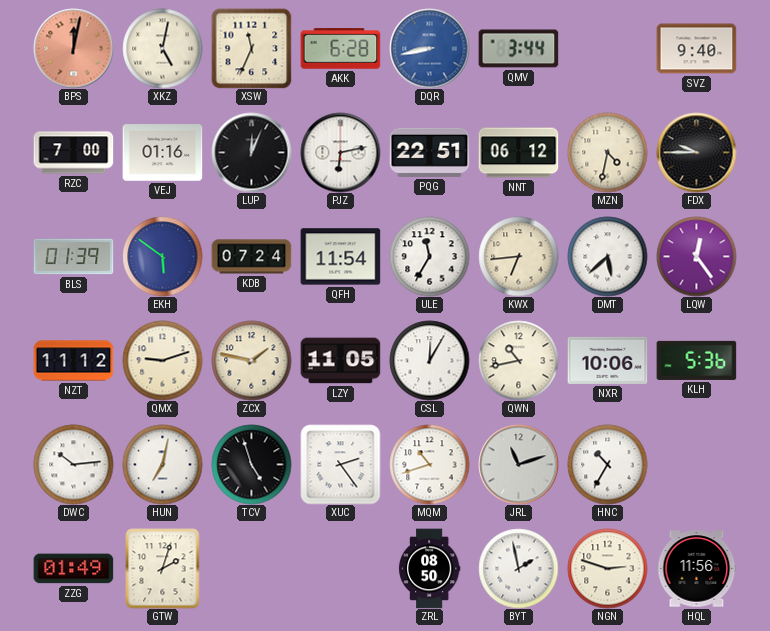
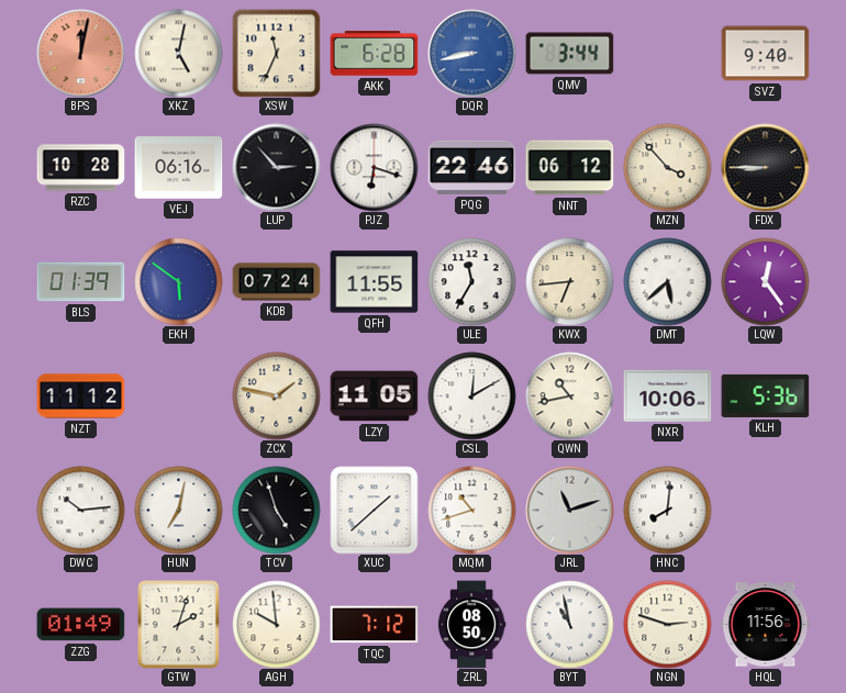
RZC: 7:00 -> 10:28
VEJ: 01:16 -> 06:16
LUP: 12:04 -> 2:53
PJZ: 6:13 -> 6:18
PQG: 22:51 -> 22:46
MZN: 4:32 -> 3:53
FDX: 9:45 -> 8:45
QFH: 11:54 -> 11:55
QMX: 9:12 -> none
CSL: 12:05 -> 12:10
XUC: 2:24 -> 1:38
HNC: 10:35 -> 8:01
AGH: none -> 9:59
TQC: none -> 7:12
BYT: 1:58 -> 10:58
